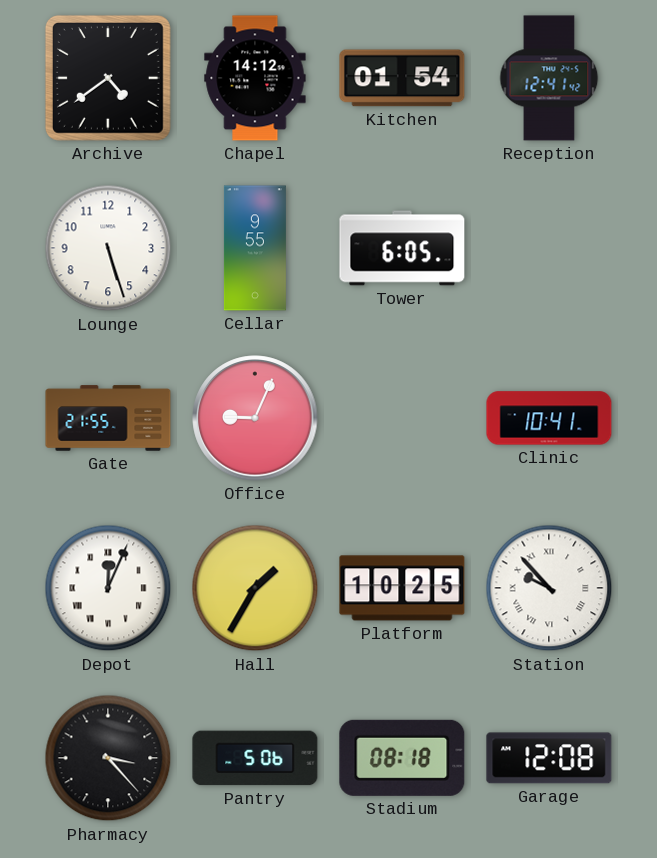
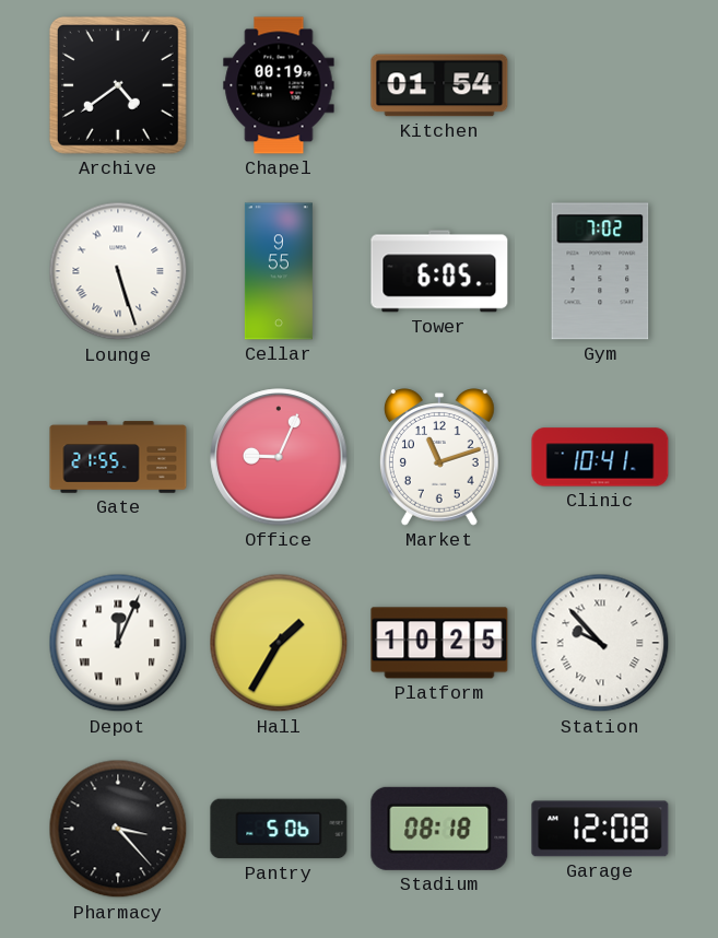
Chapel: 14:12 -> 00:19
Reception: 12:41 -> none
Lounge numerals: Arabic -> Roman
Gym: none -> 7:02
Market: none -> 11:12
